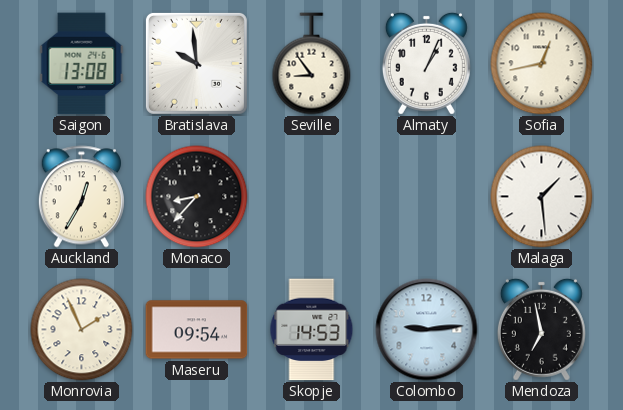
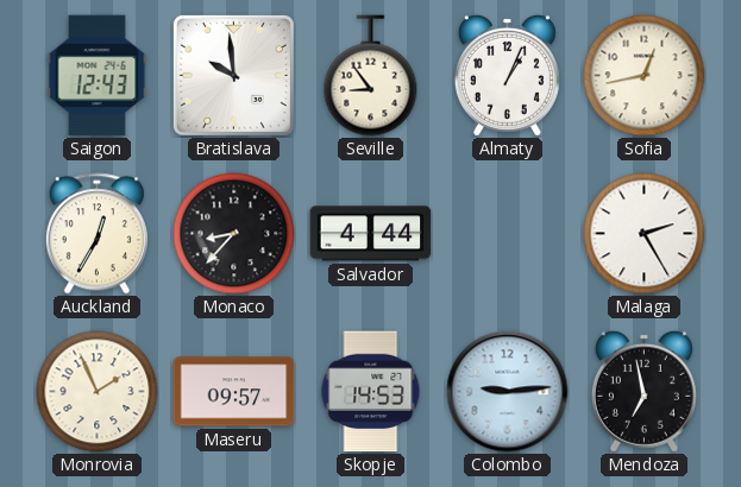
Saigon: 13:08 -> 12:43
Salvador: none -> 4:44
Malaga: 1:29 -> 2:25
Maseru: 09:54 -> 09:57
